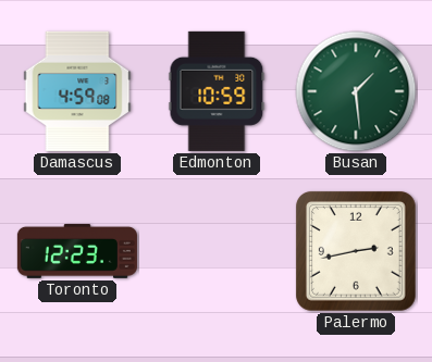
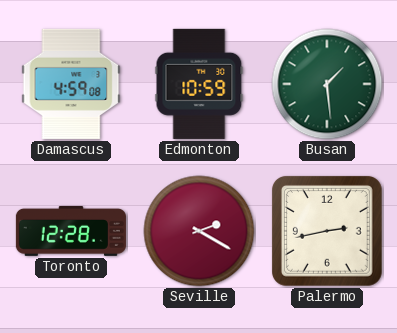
Toronto: 12:23 -> 12:28
Seville: none -> 2:20
